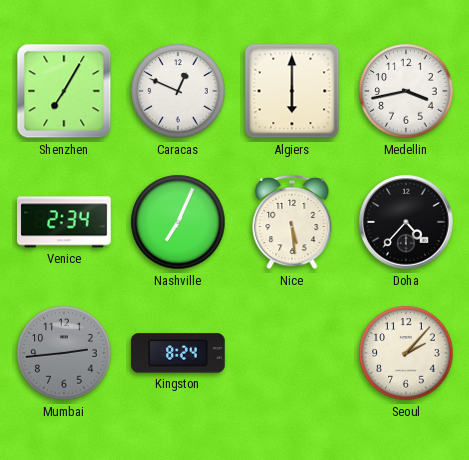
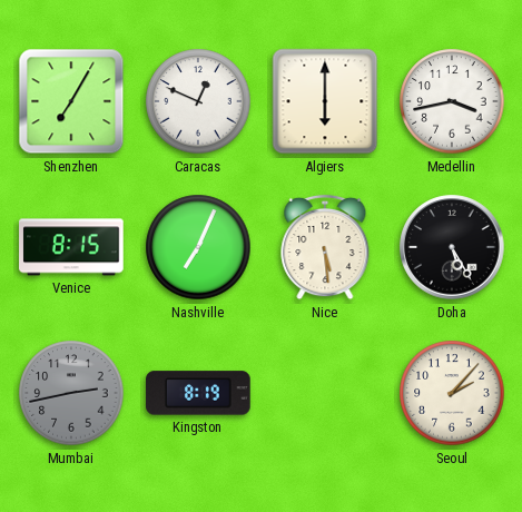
Venice: 2:34 -> 8:15
Doha: 4:37 -> 5:25
Mumbai: 2:44 -> 2:43
Kingston: 8:24 -> 8:19
